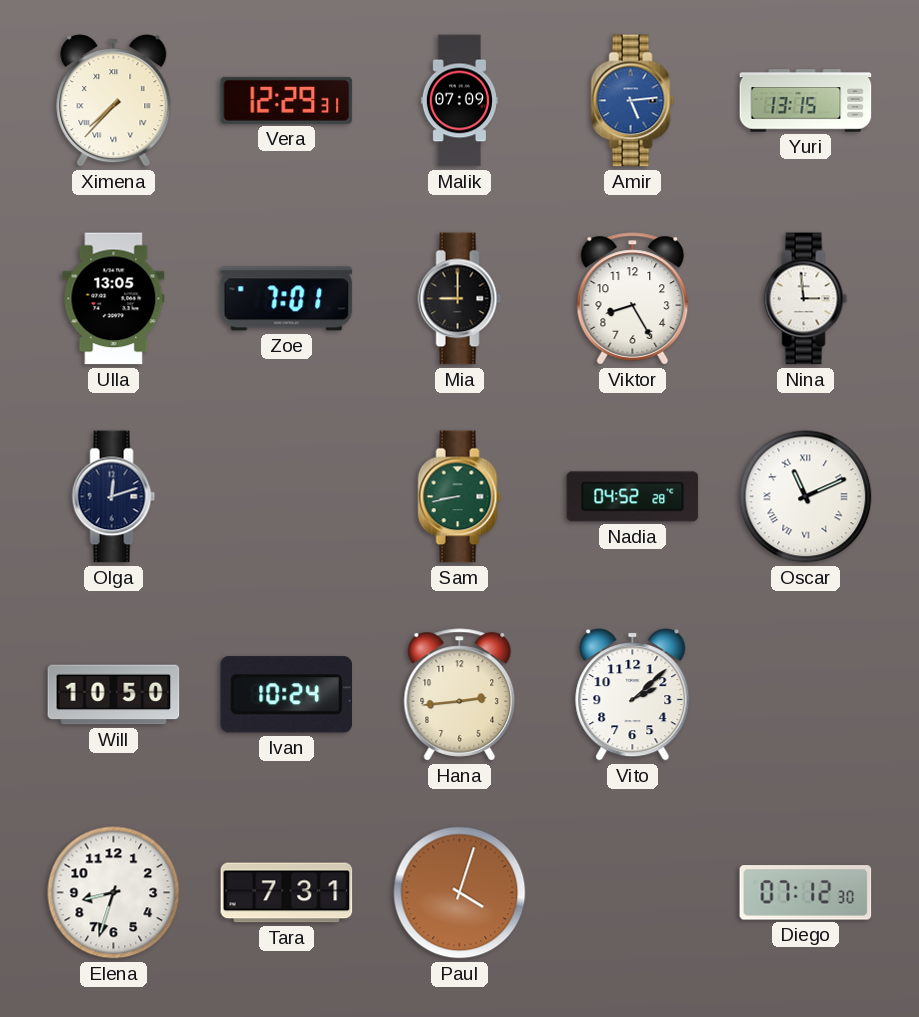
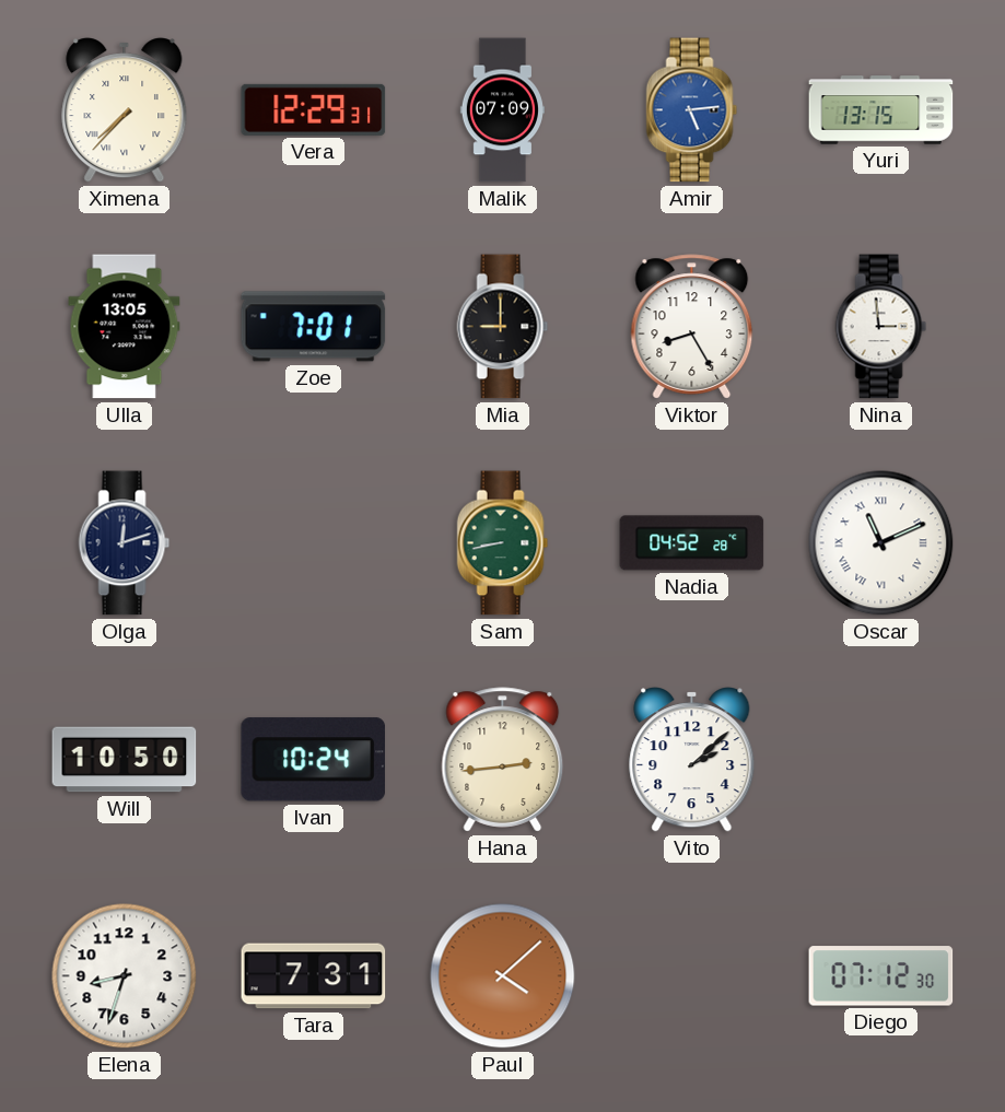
Paul: 4:03 -> 4:08
